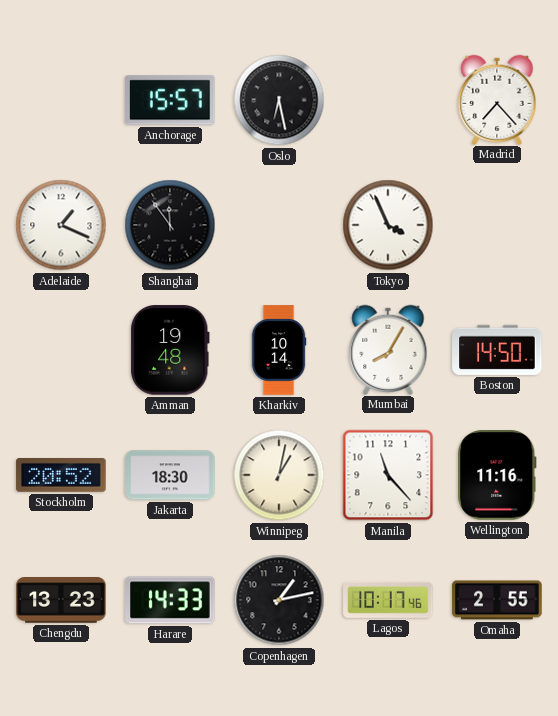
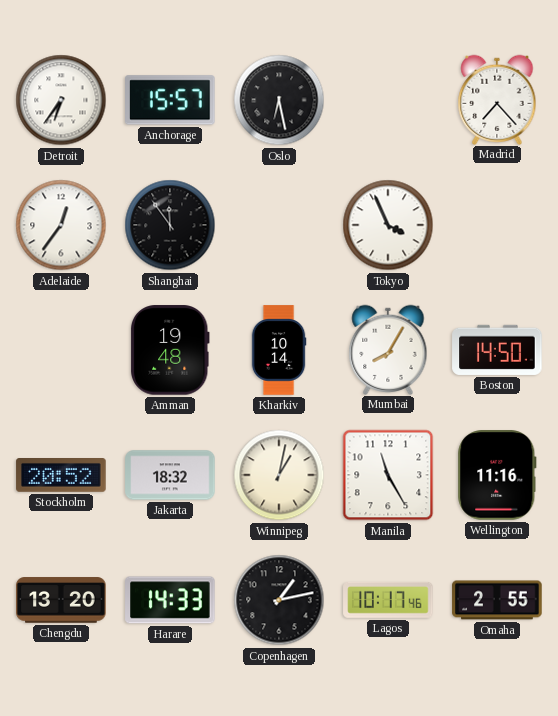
Detroit: none -> 6:36
Adelaide: 1:19 -> 12:36
Jakarta: 18:30 -> 18:32
Manila: 11:23 -> 11:25
Chengdu: 13:23 -> 13:20
